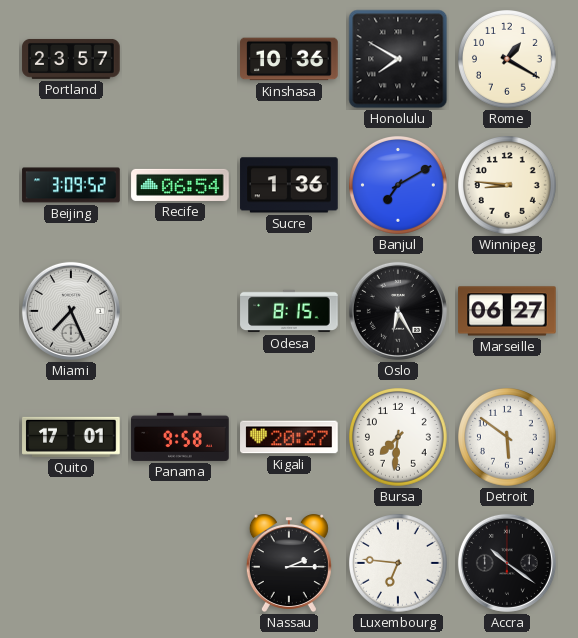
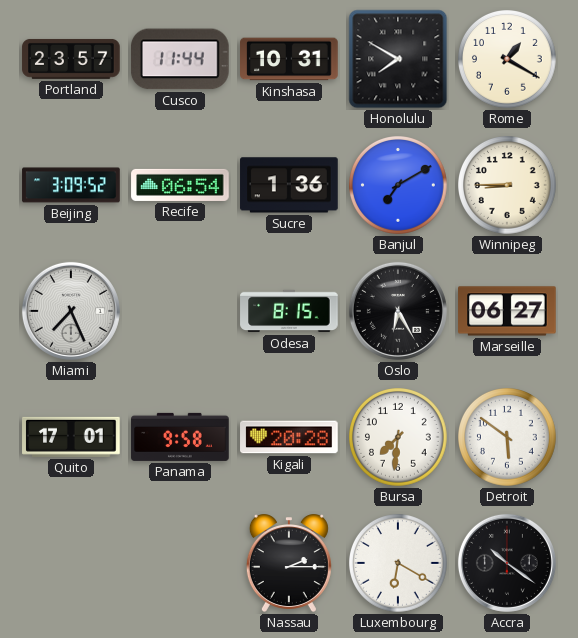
Cusco: none -> 11:44
Kinshasa: 10:36 -> 10:31
Winnipeg: 8:46 -> 8:45
Kigali: 20:27 -> 20:28
Luxembourg: 6:46 -> 6:20
